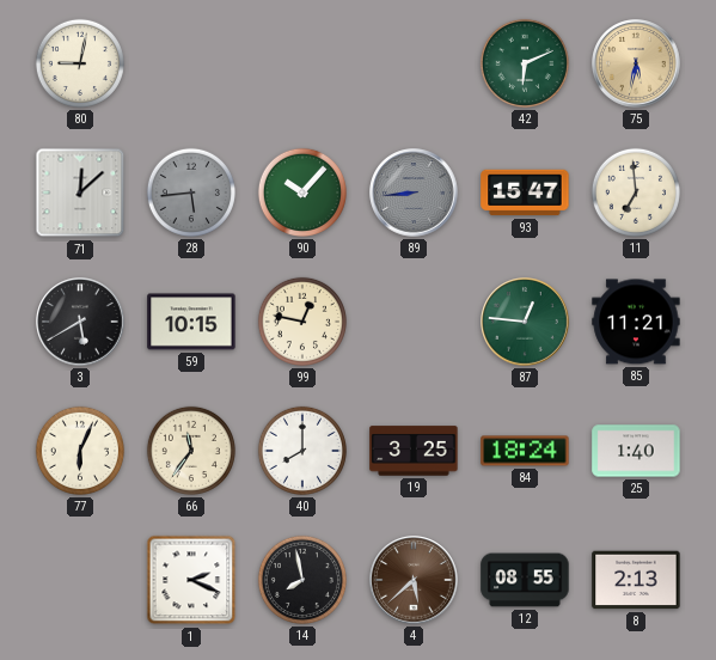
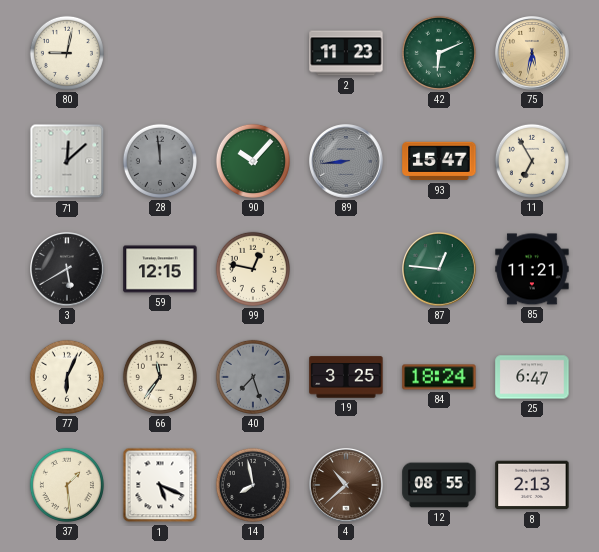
2: none -> 11:23
28: 5:44 -> 11:59
11: 6:59 -> 6:55
59: 10:15 -> 12:15
40: 8:00 -> 7:27
40 dial: white -> grey
25: 1:40 -> 6:47
37: none -> 1:29
1: 2:19 -> 5:19
4: 5:38 -> 10:38
